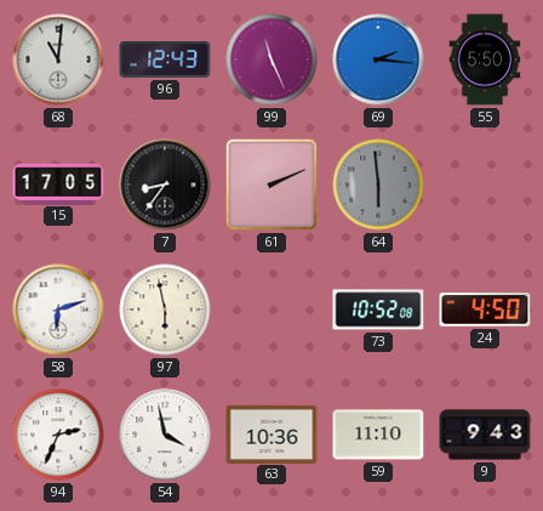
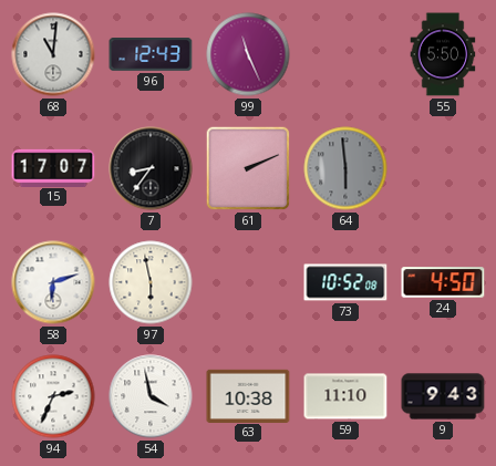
69: 2:16 -> none
15: 17:05 -> 17:07
63: 10:36 -> 10:38
